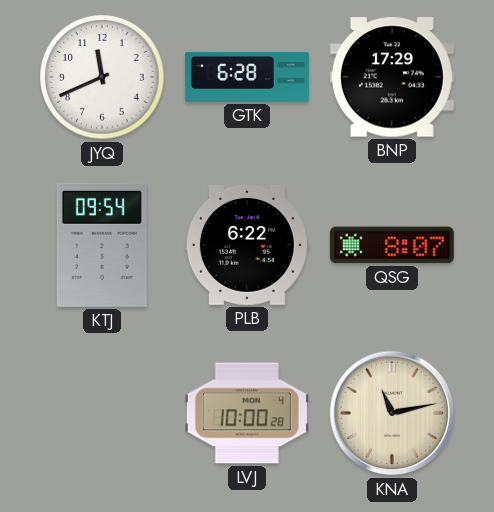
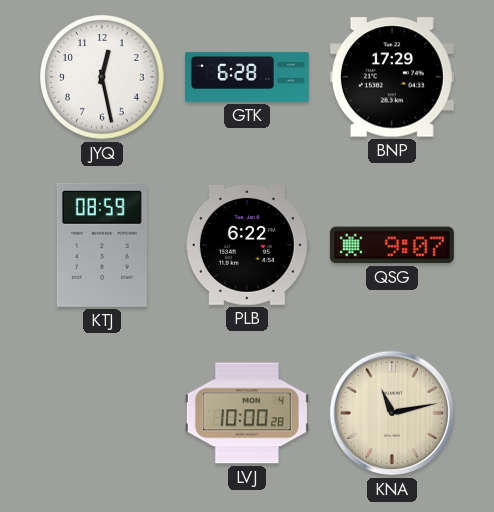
JYQ: 11:41 -> 12:28
KTJ: 09:54 -> 08:59
QSG: 8:07 -> 9:07
